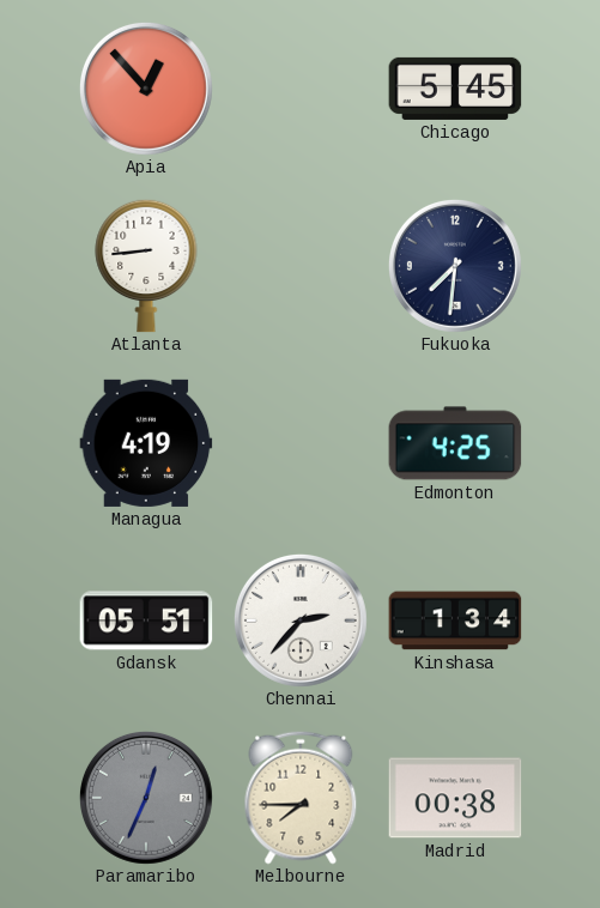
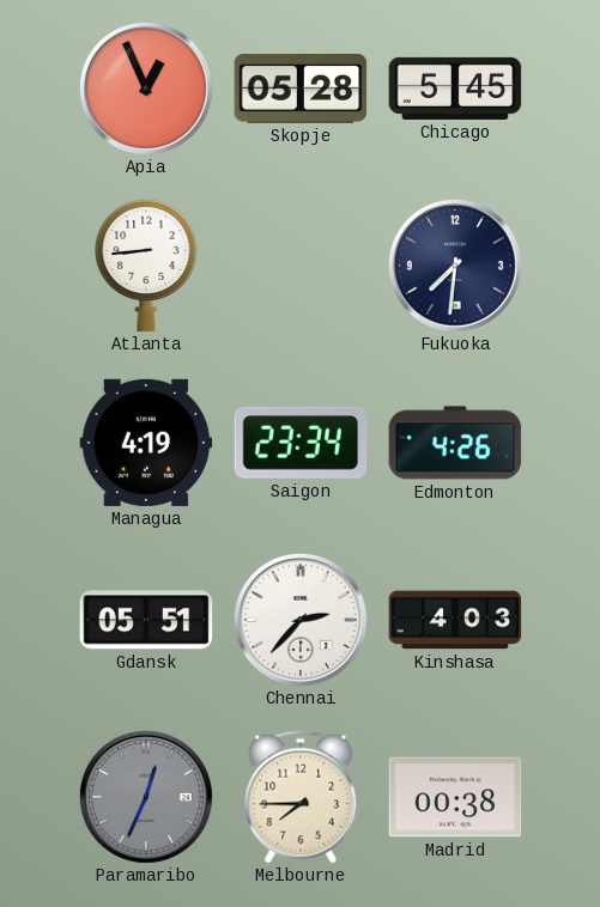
Apia: 12:53 -> 12:56
Skopje: none -> 05:28
Saigon: none -> 23:34
Edmonton: 4:25 -> 4:26
Kinshasa: 1:34 -> 4:03
